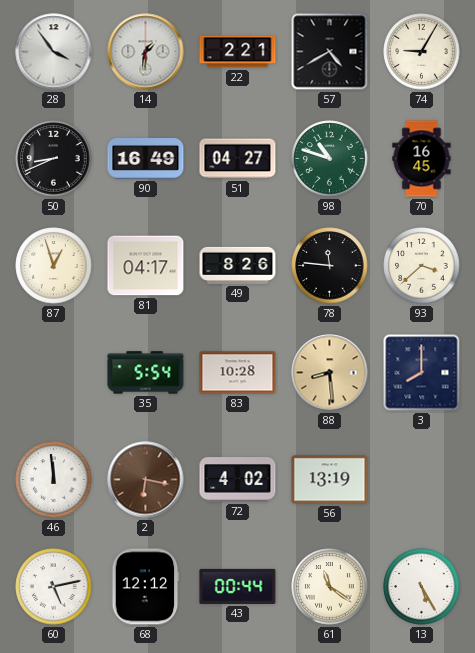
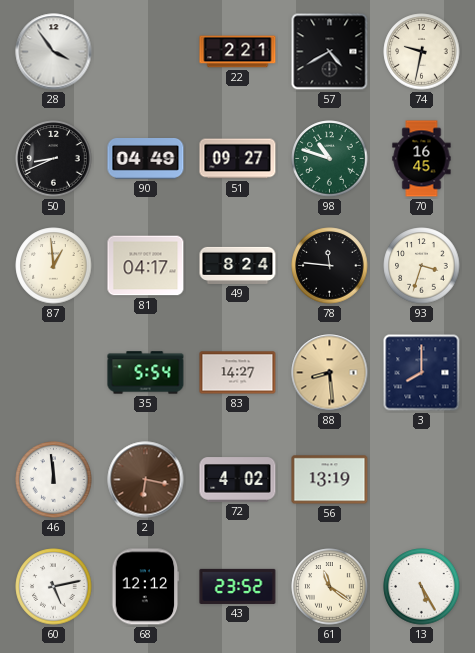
14: 1:31 -> none
74: 9:05 -> 9:32
90: 16:49 -> 04:49
51: 04:27 -> 09:27
87: 12:57 -> 12:59
49: 8:26 -> 8:24
93: 3:38 -> 3:33
83: 10:28 -> 14:27
43: 00:44 -> 23:52
